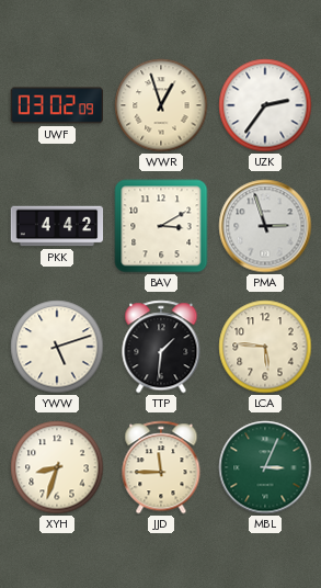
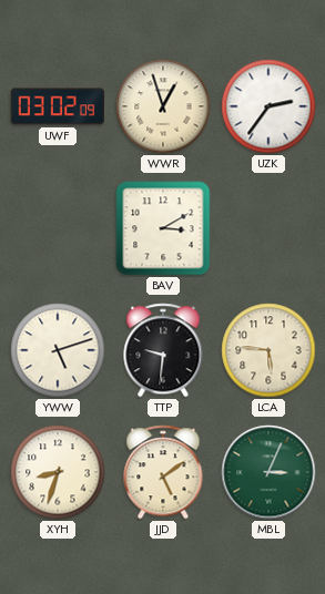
PKK: 4:42 -> none
PMA: 2:57 -> none
TTP: 1:31 -> 9:31
JJD: 11:45 -> 5:09
